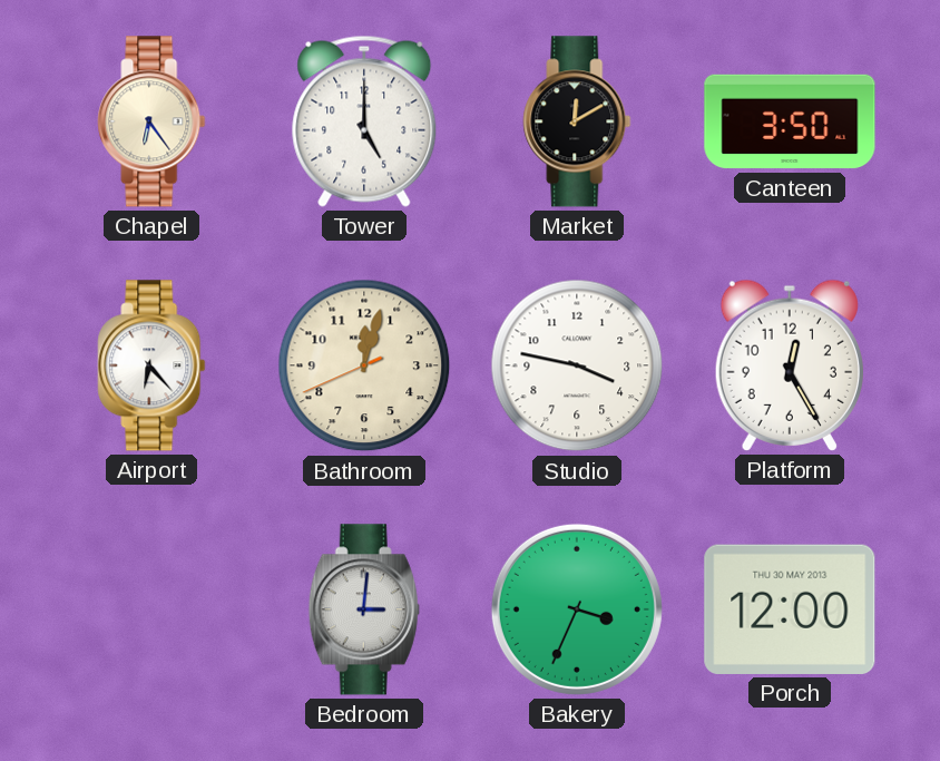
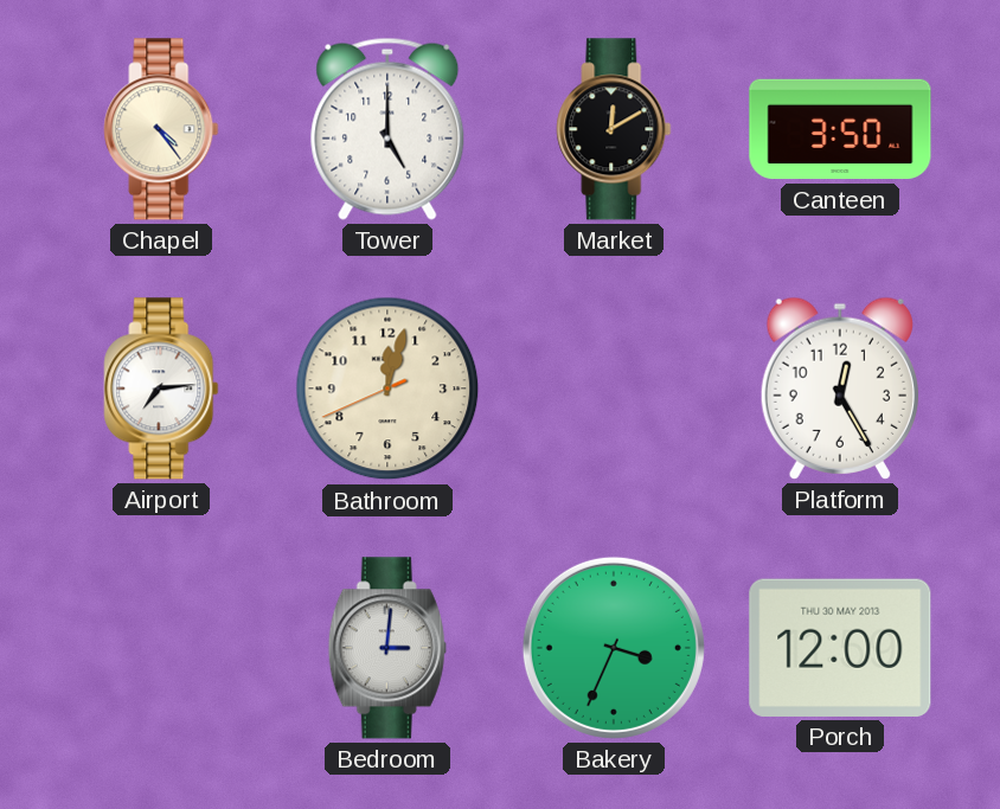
Chapel: 6:24 -> 4:24
Airport: 6:23 -> 7:14
Studio: 3:47 -> none
